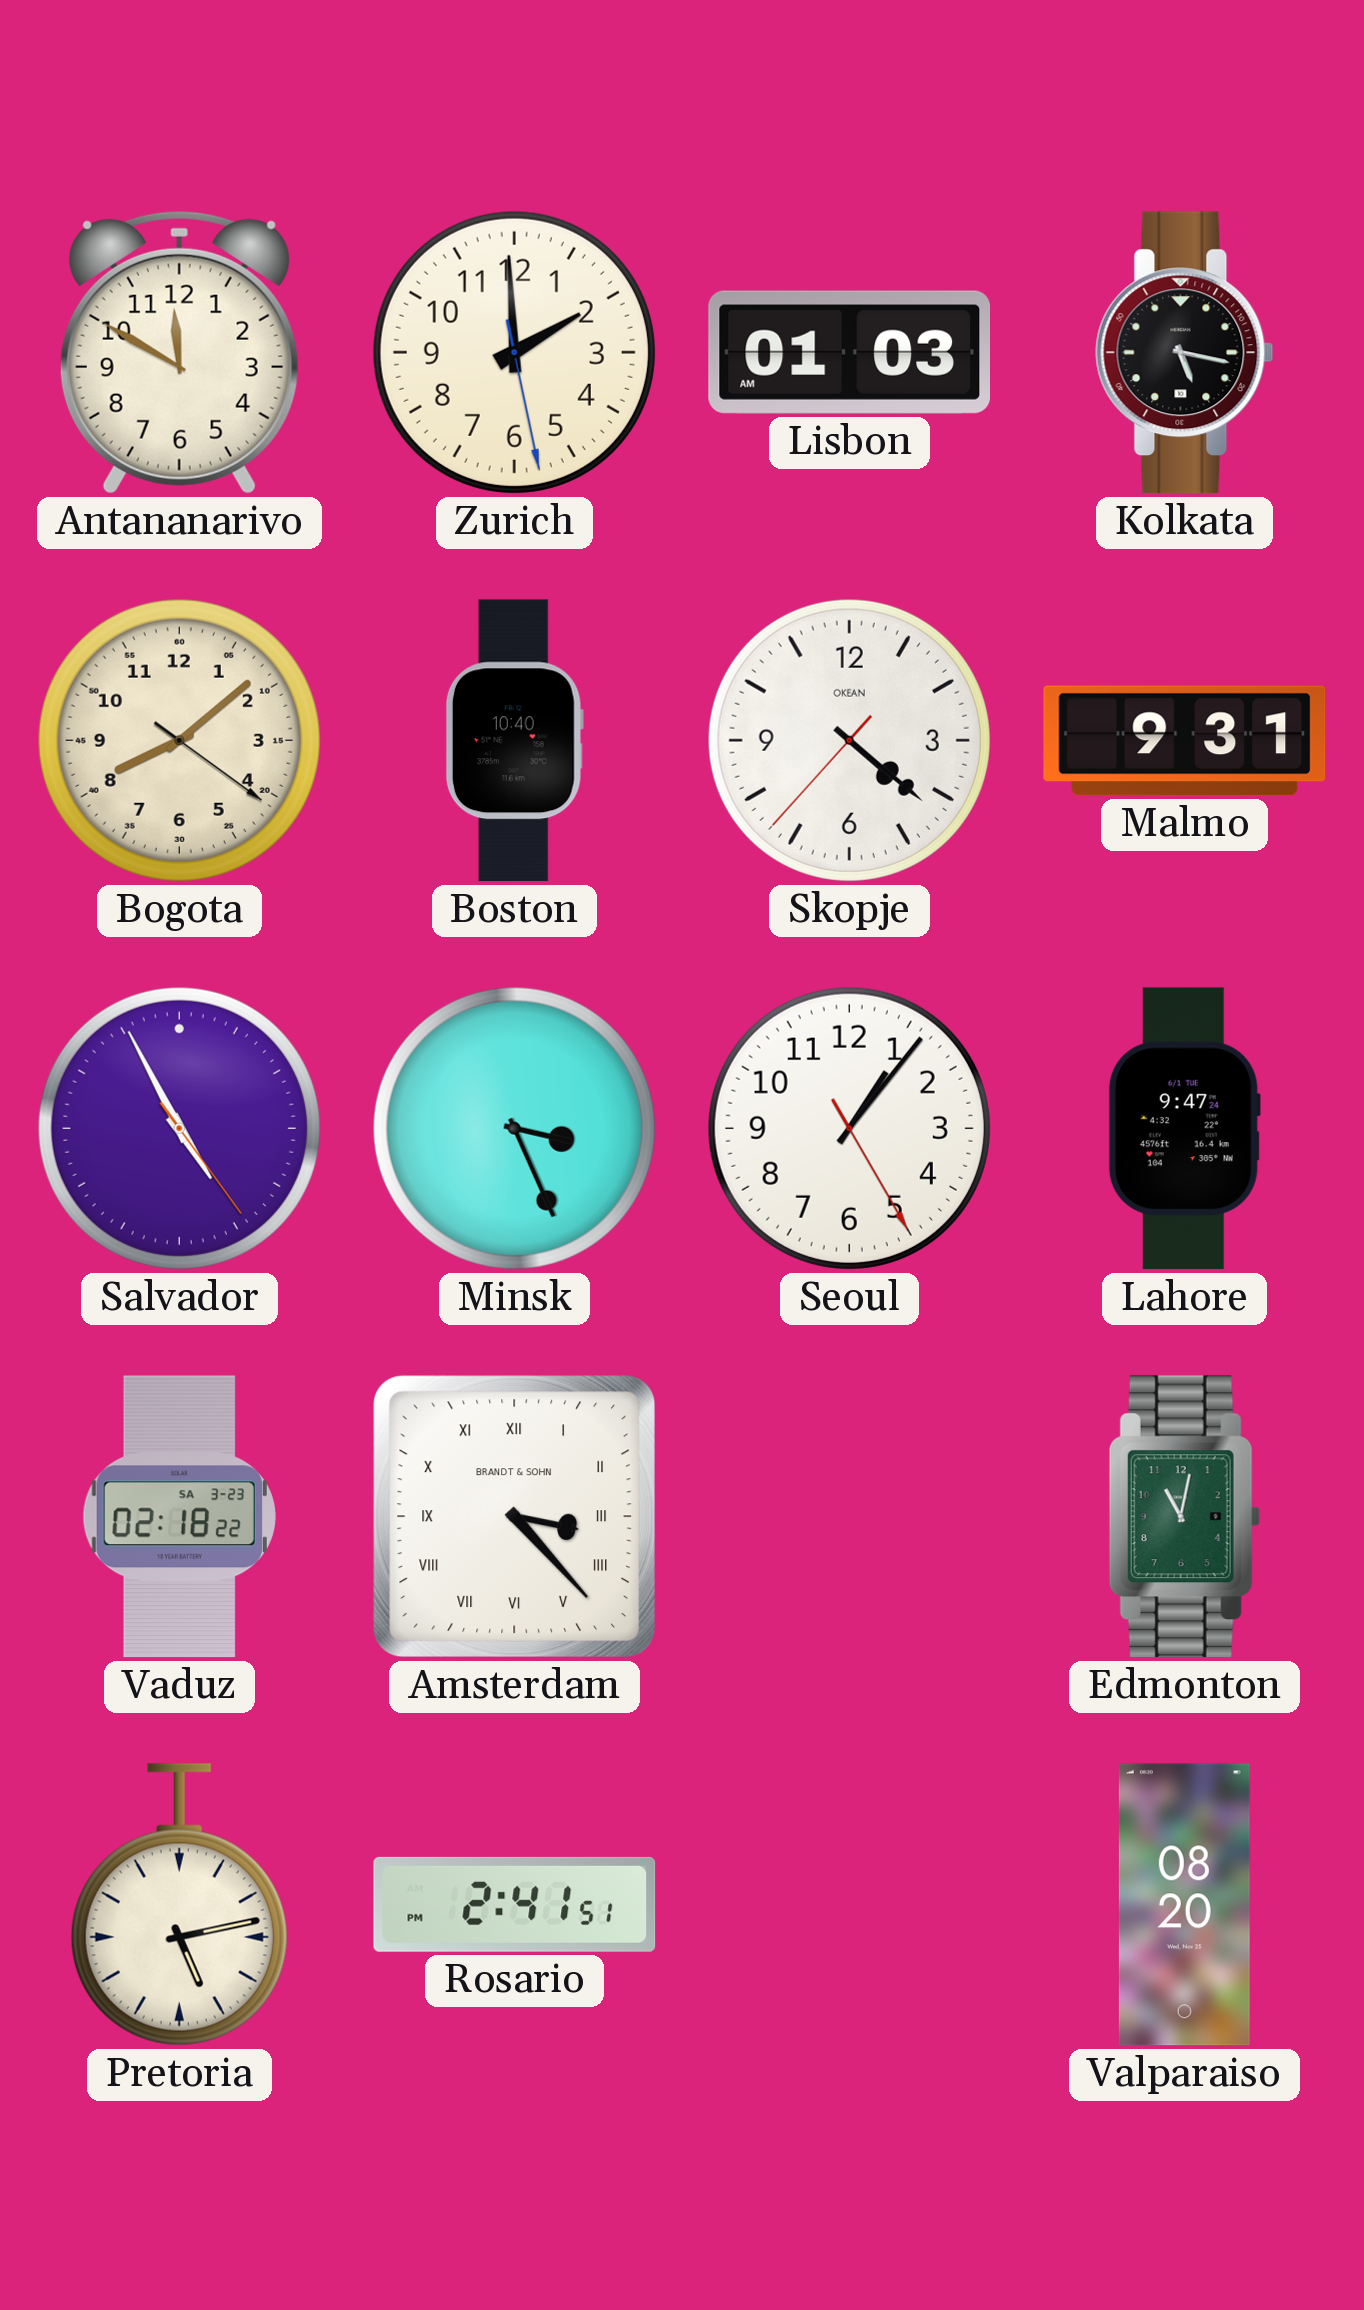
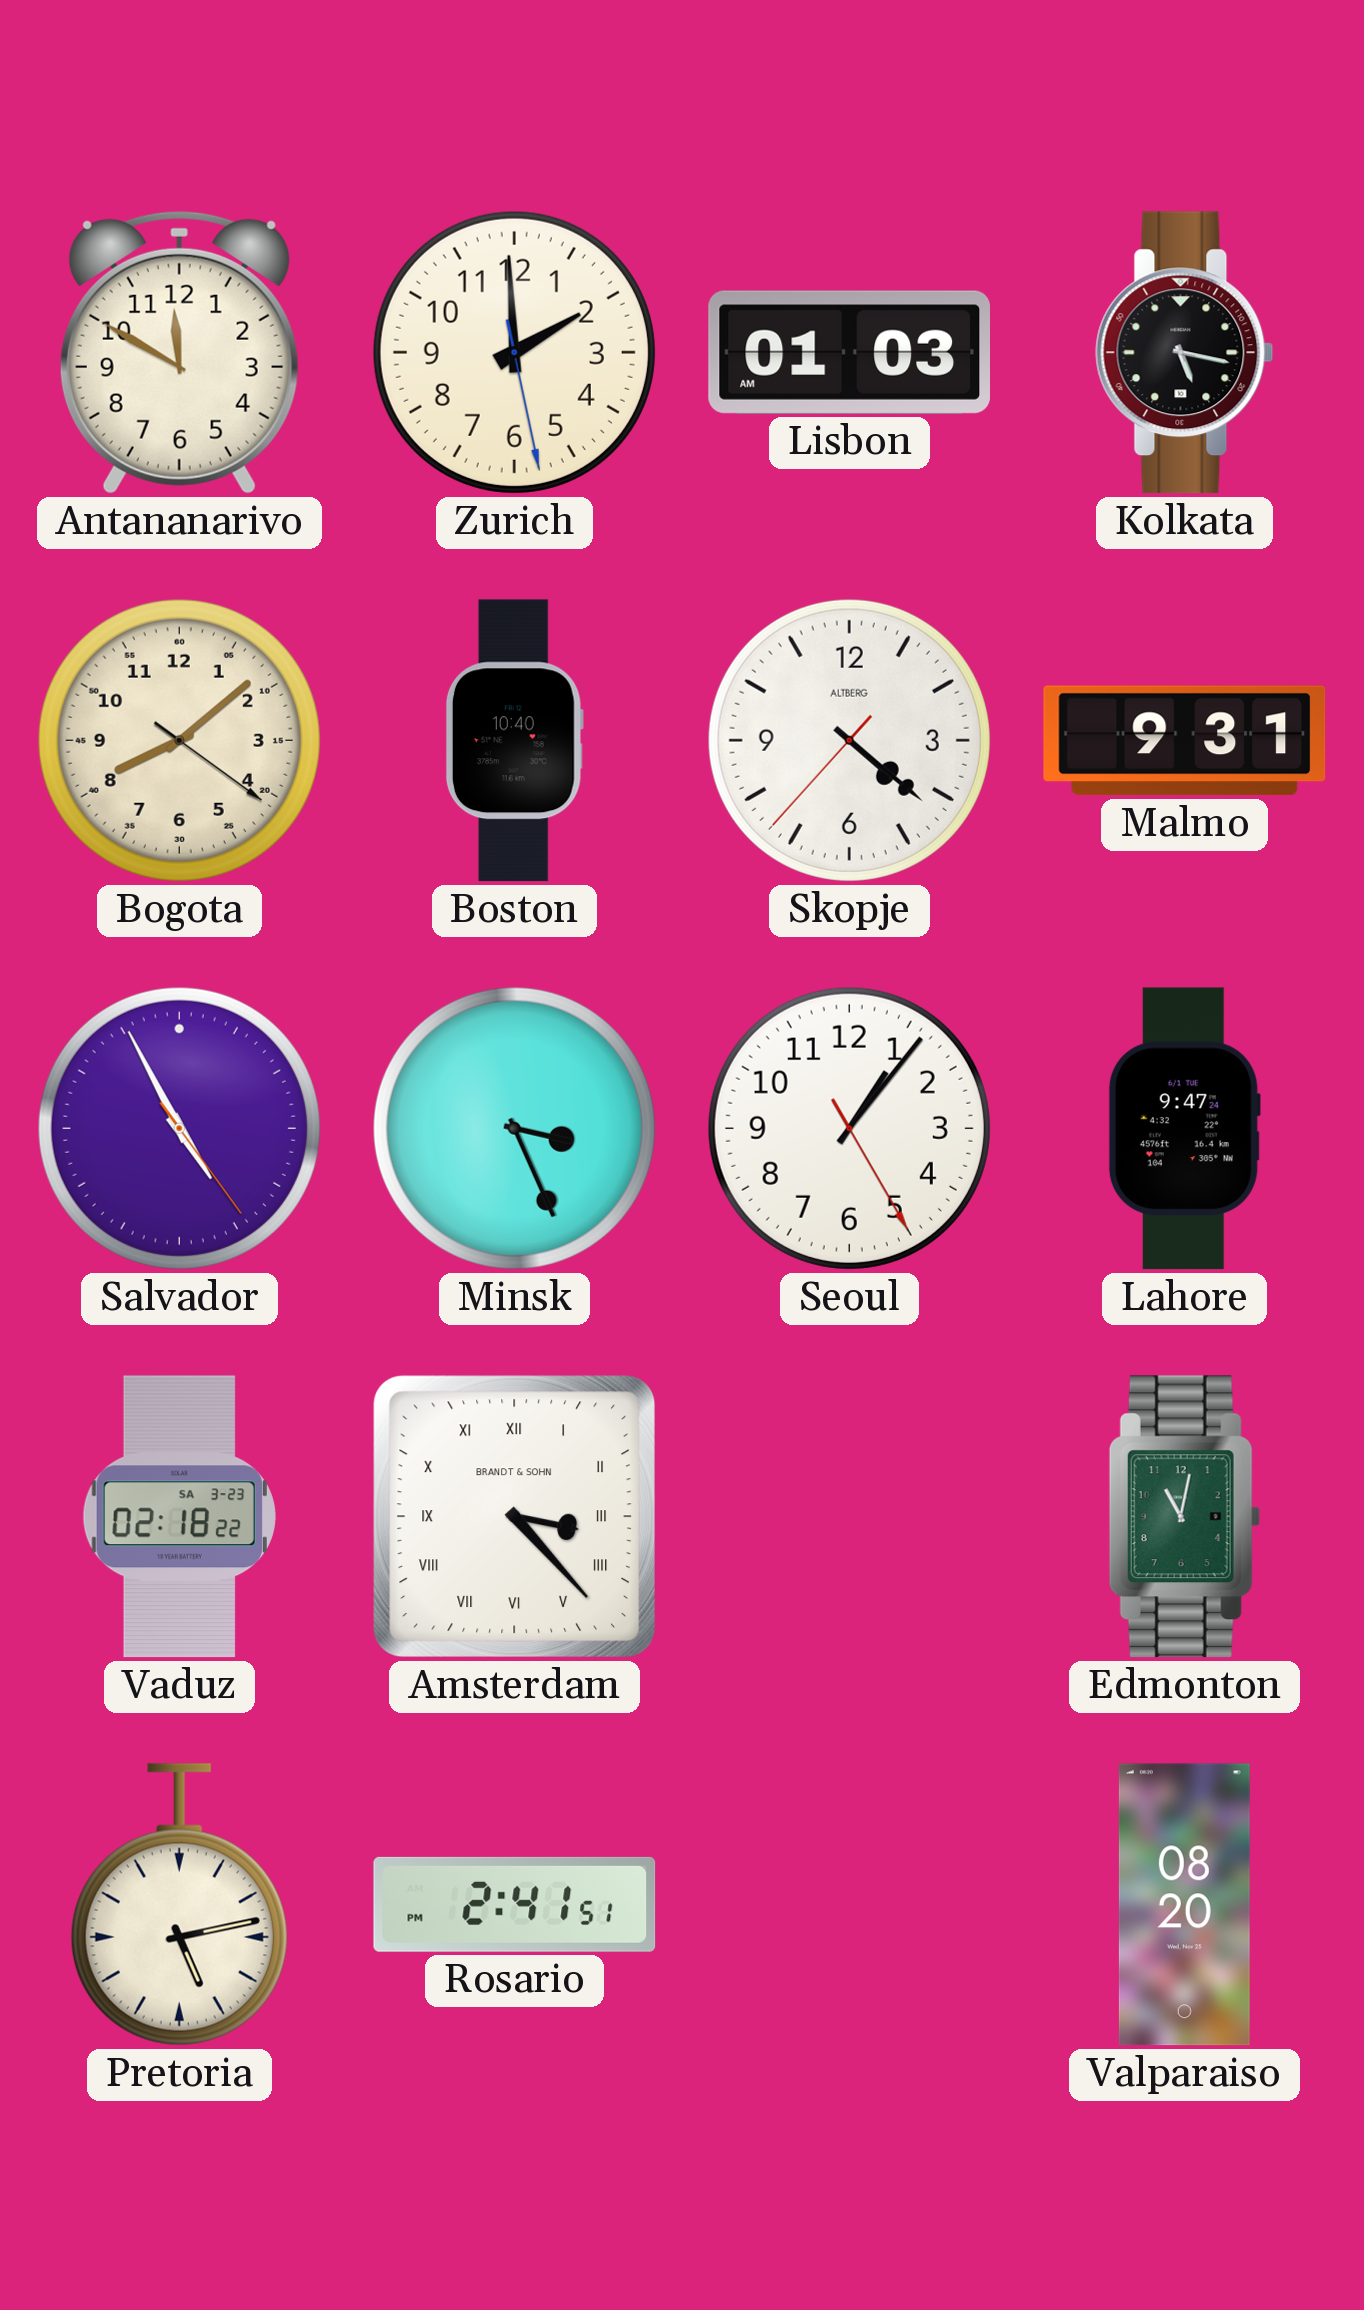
Skopje brand: OKEAN -> ALTBERG
